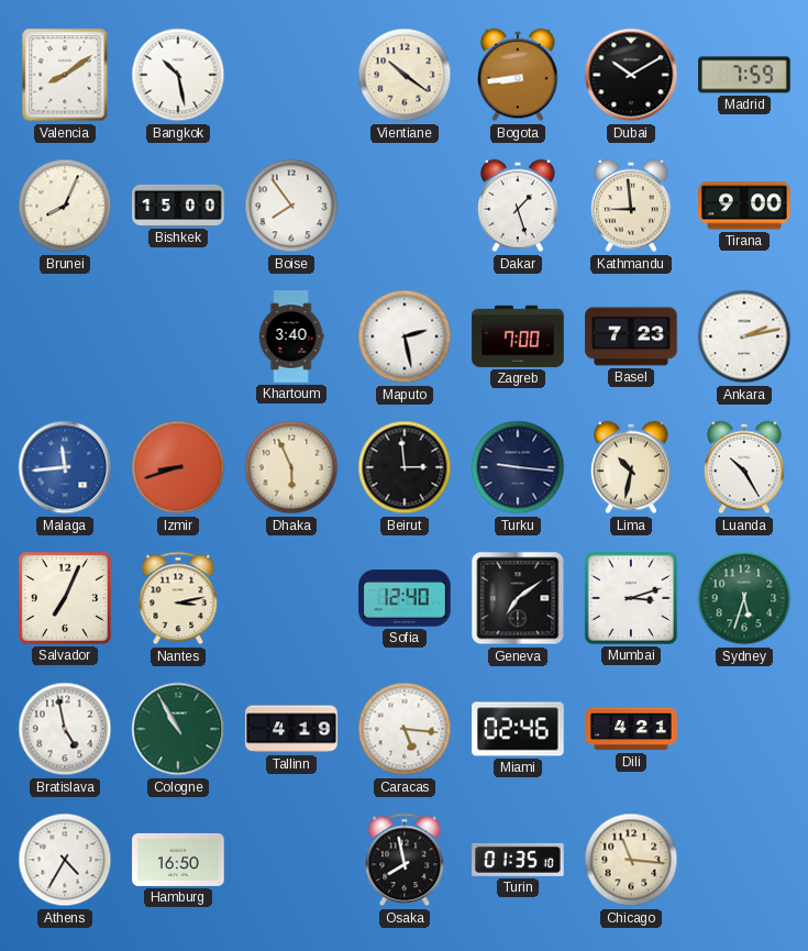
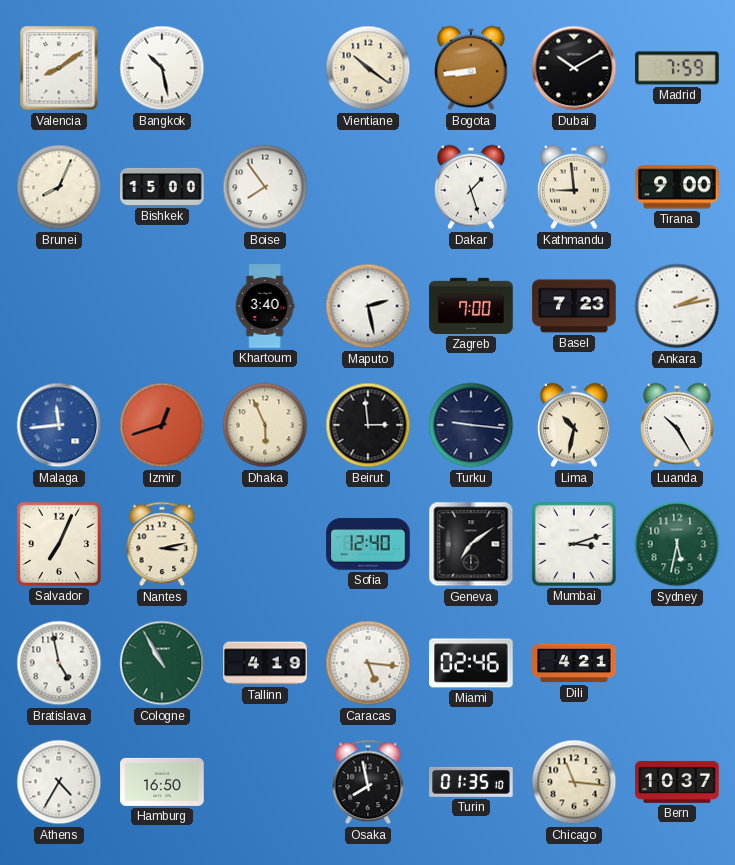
Izmir: 8:42 -> 12:42
Sydney: 5:33 -> 5:32
Bern: none -> 10:37
